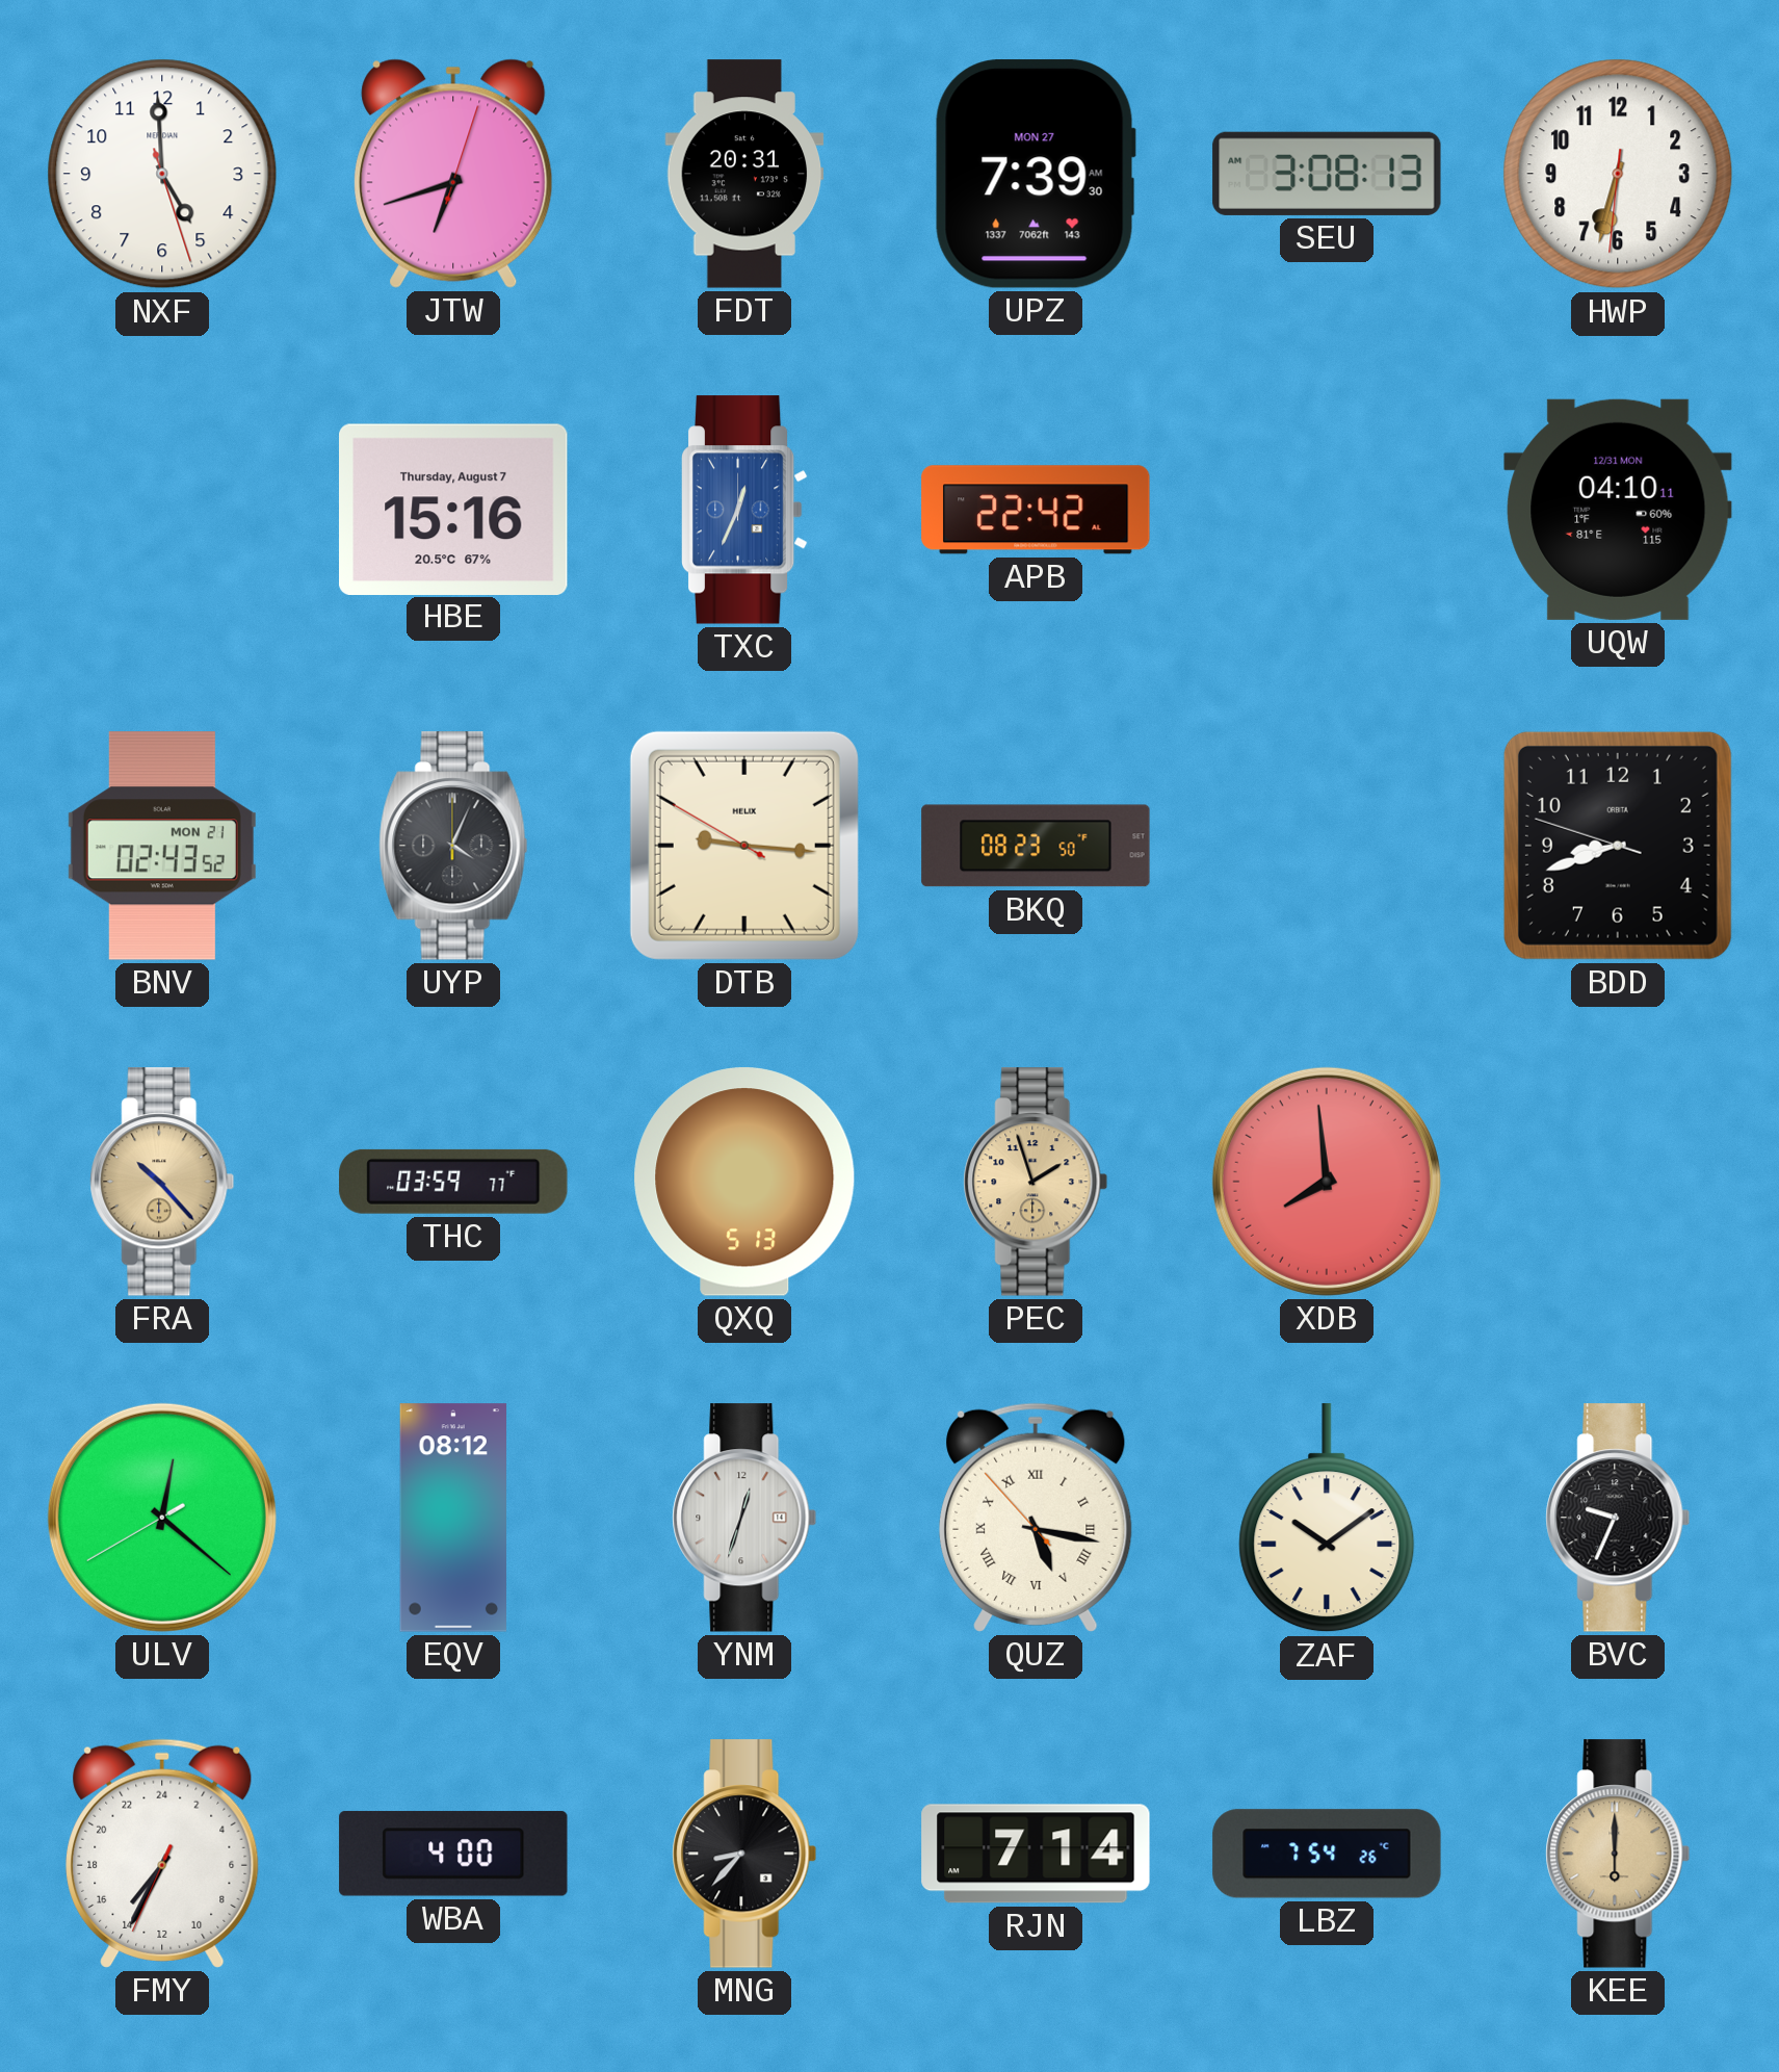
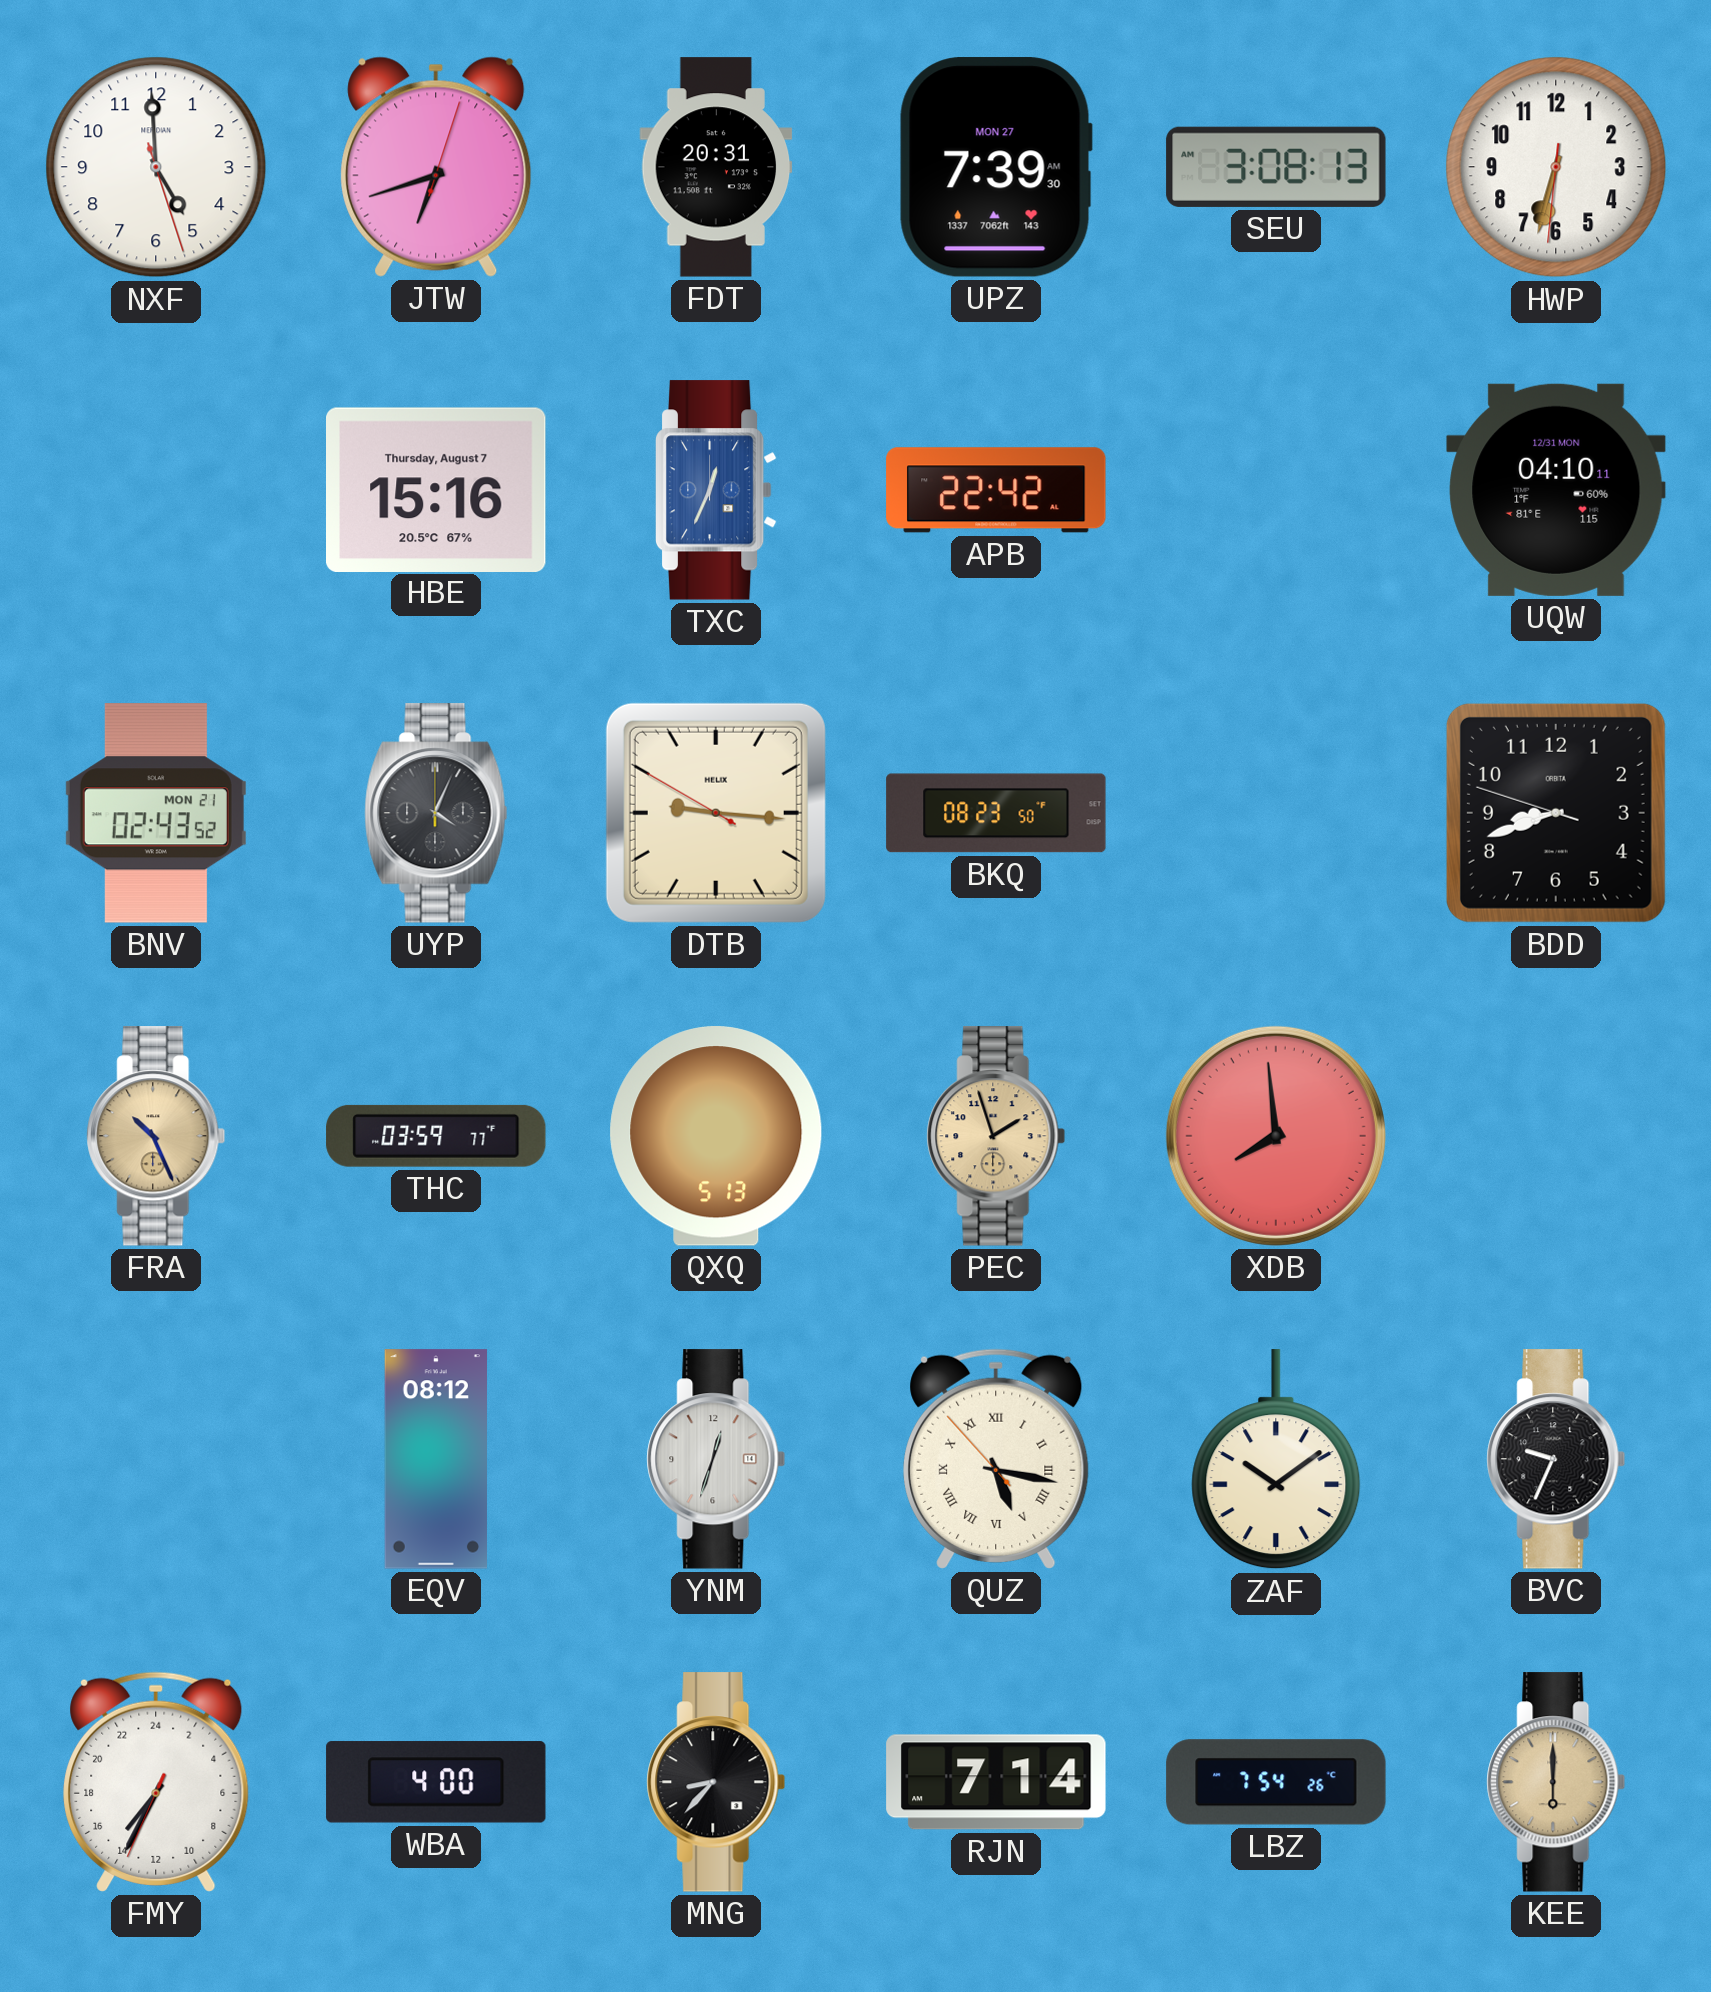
FRA: 10:23 -> 10:26
ULV: 12:21 -> none
